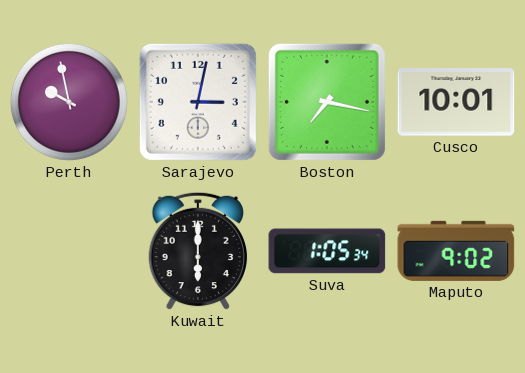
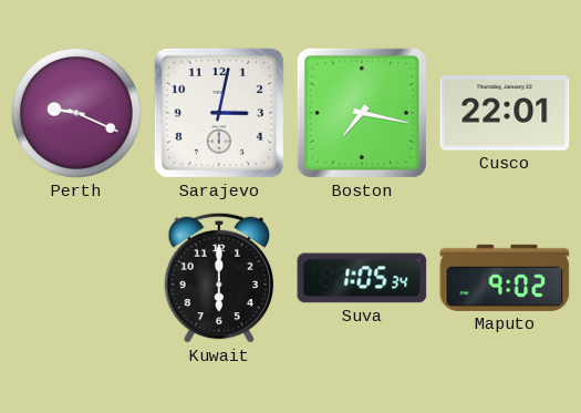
Perth: 9:58 -> 9:19
Cusco: 10:01 -> 22:01
